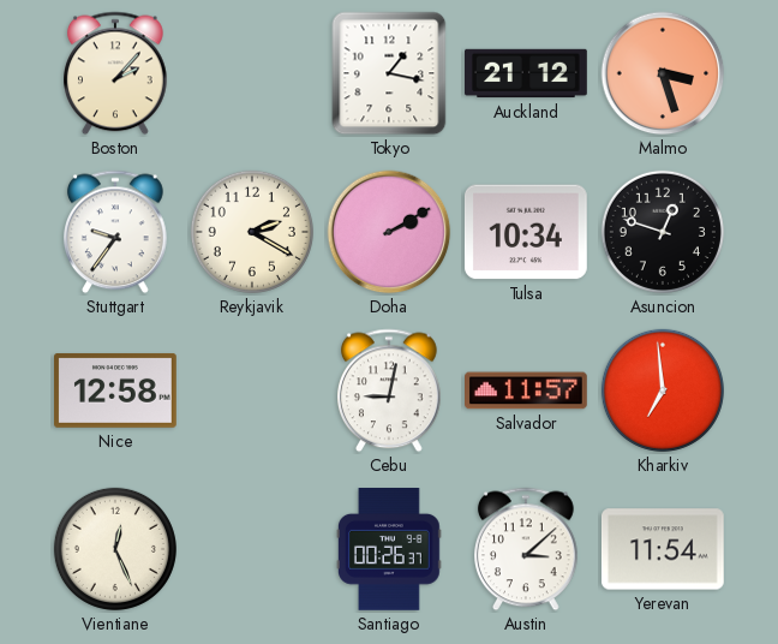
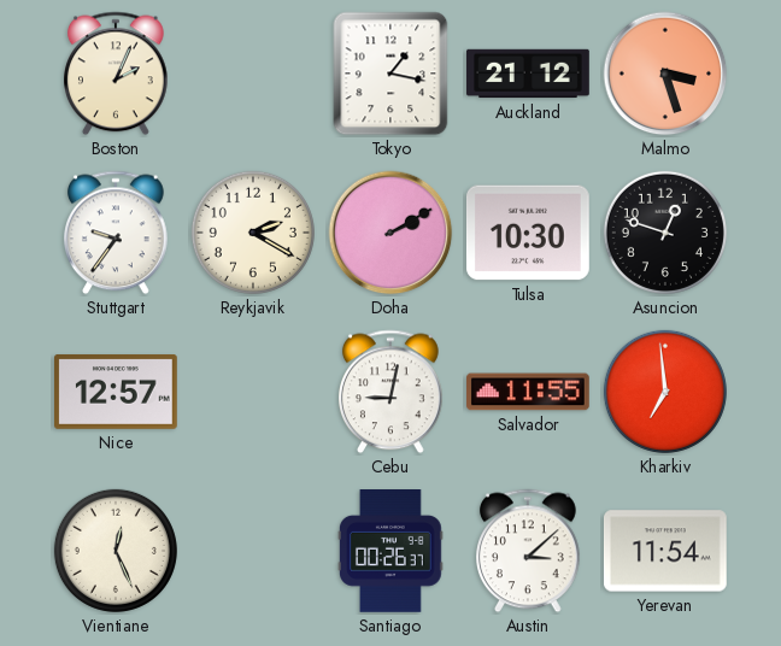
Boston: 2:07 -> 2:04
Tulsa: 10:34 -> 10:30
Nice: 12:58 -> 12:57
Salvador: 11:57 -> 11:55
